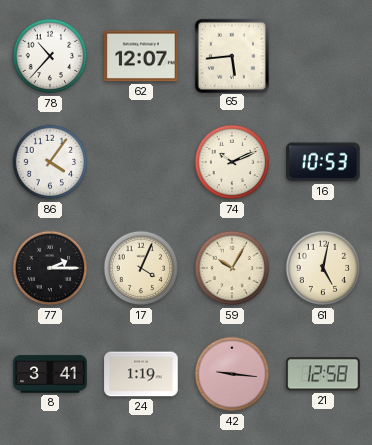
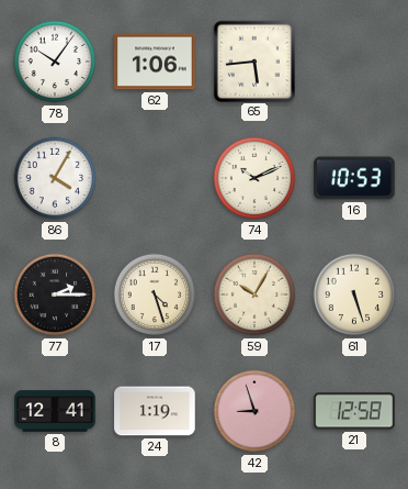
78: 10:37 -> 10:06
62: 12:07 -> 1:06
86: 4:06 -> 4:05
17: 4:04 -> 4:27
61: 5:02 -> 5:27
8: 3:41 -> 12:41
42: 9:16 -> 8:57
